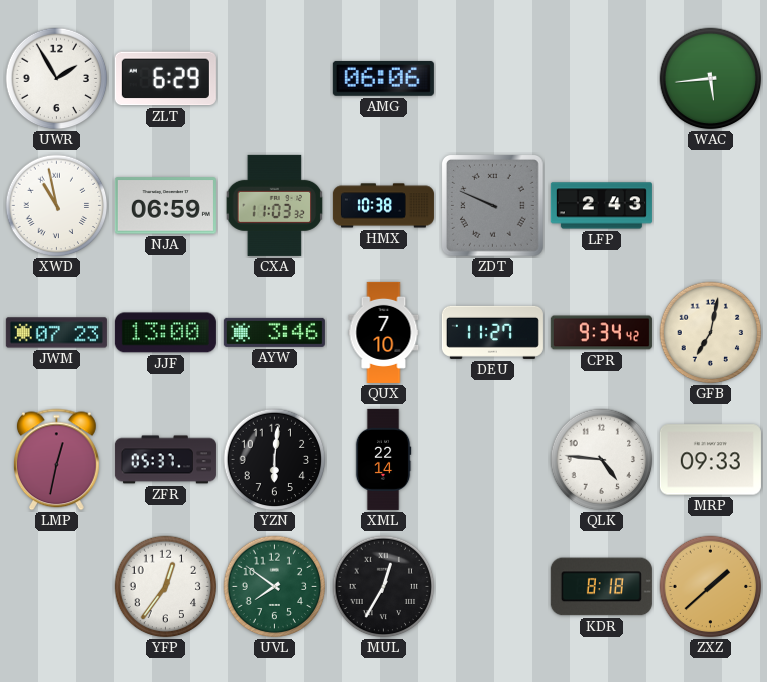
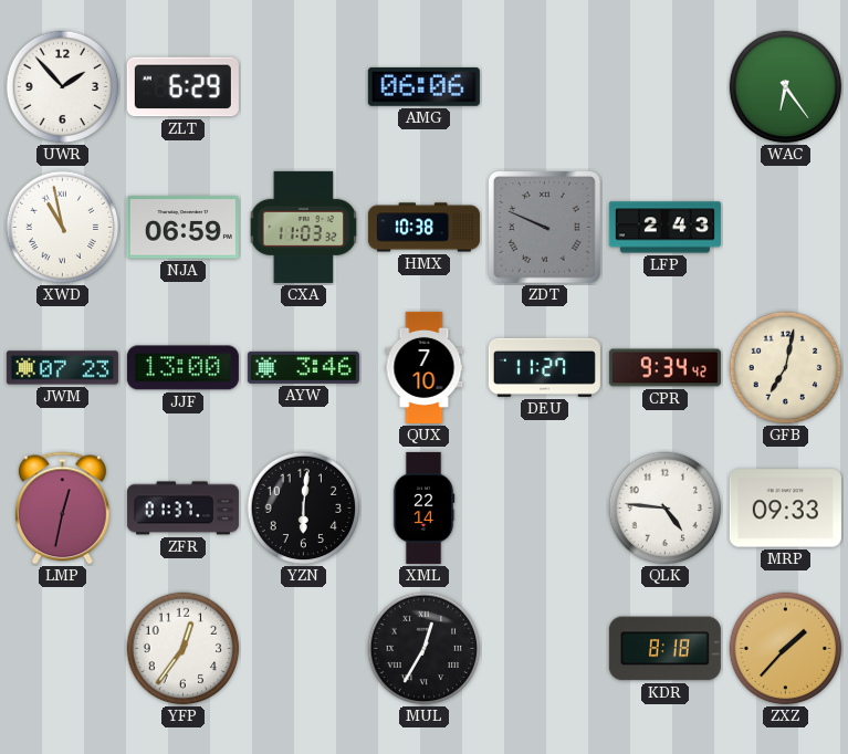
UWR: 1:55 -> 1:53
WAC: 5:44 -> 6:24
ZFR: 05:37 -> 01:37
UVL: 7:51 -> none
ZXZ: 1:38 -> 1:37
